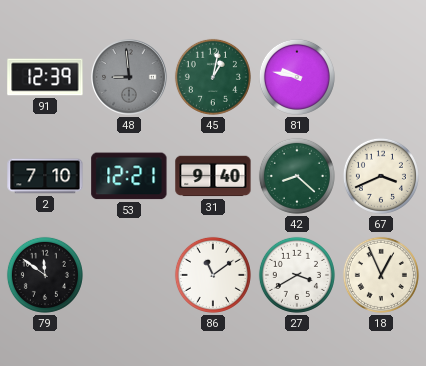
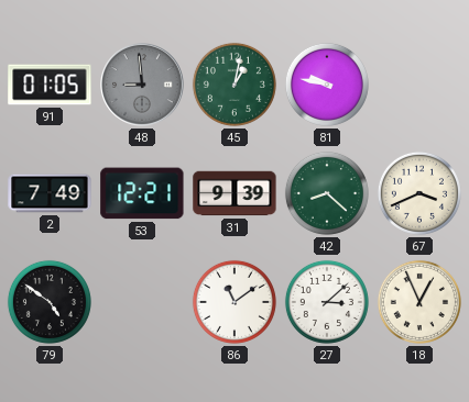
91: 12:39 -> 01:05
2: 7:10 -> 7:49
31: 9:40 -> 9:39
79: 11:51 -> 4:51
27: 3:40 -> 3:08
